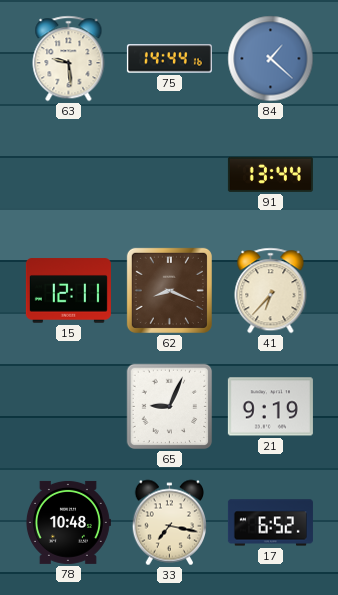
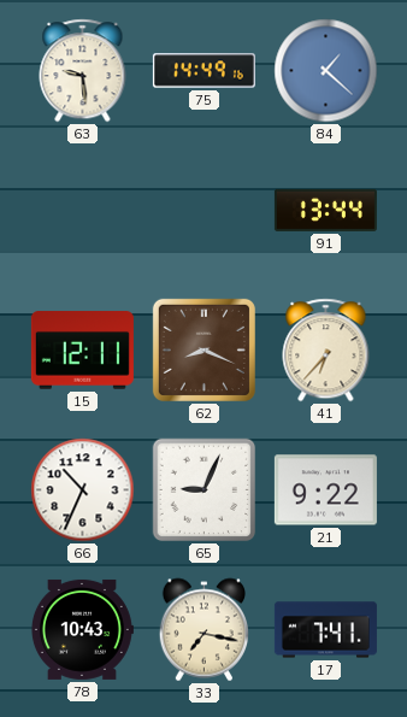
75: 14:44 -> 14:49
66: none -> 10:34
21: 9:19 -> 9:22
78: 10:48 -> 10:43
17: 6:52 -> 7:41
